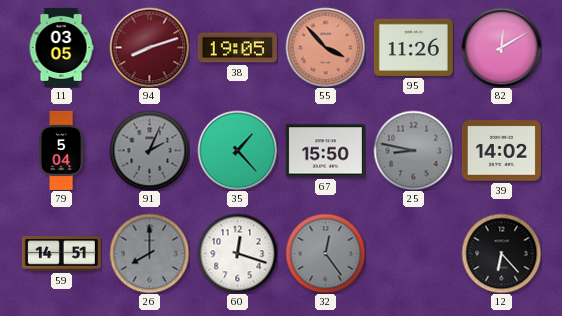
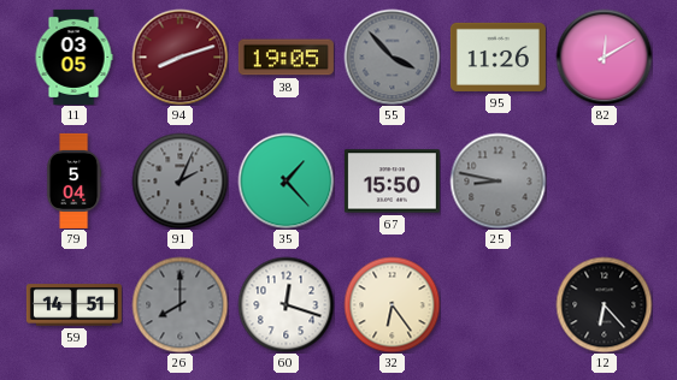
55 dial: salmon -> grey
39: 14:02 -> none
32: 12:24 -> 6:24
32 dial: grey -> cream
